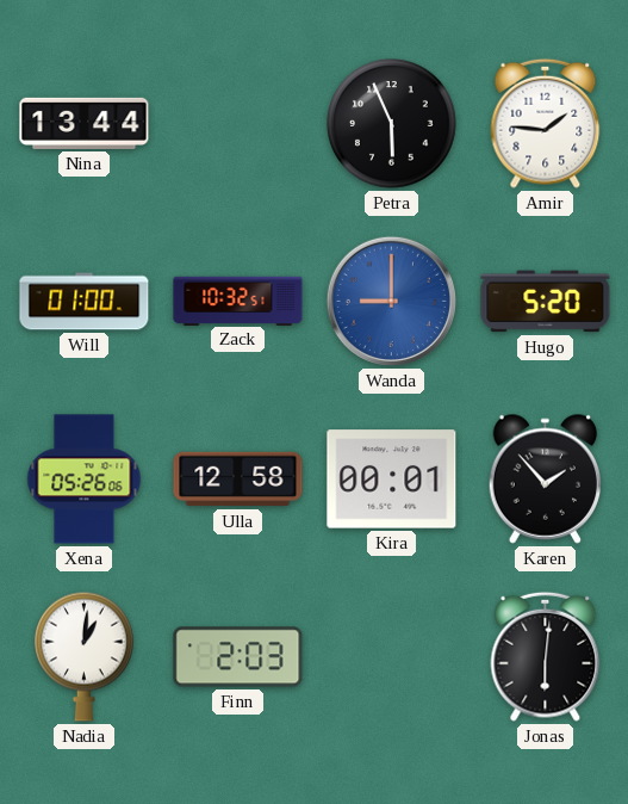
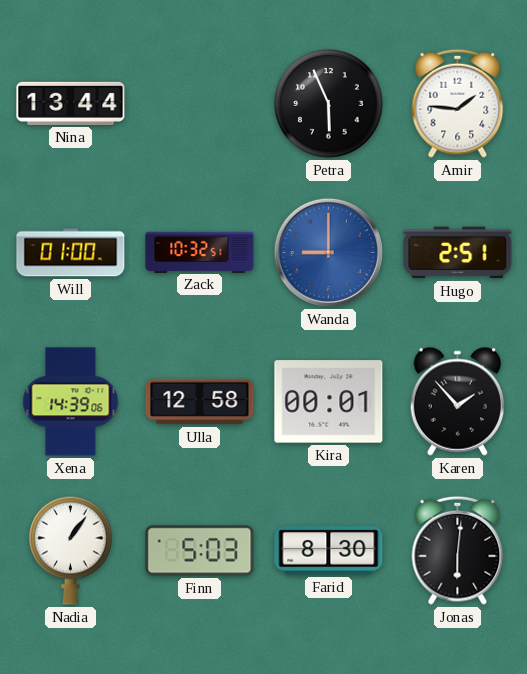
Hugo: 5:20 -> 2:51
Xena: 05:26 -> 14:39
Nadia: 1:01 -> 1:06
Finn: 2:03 -> 5:03
Farid: none -> 8:30
